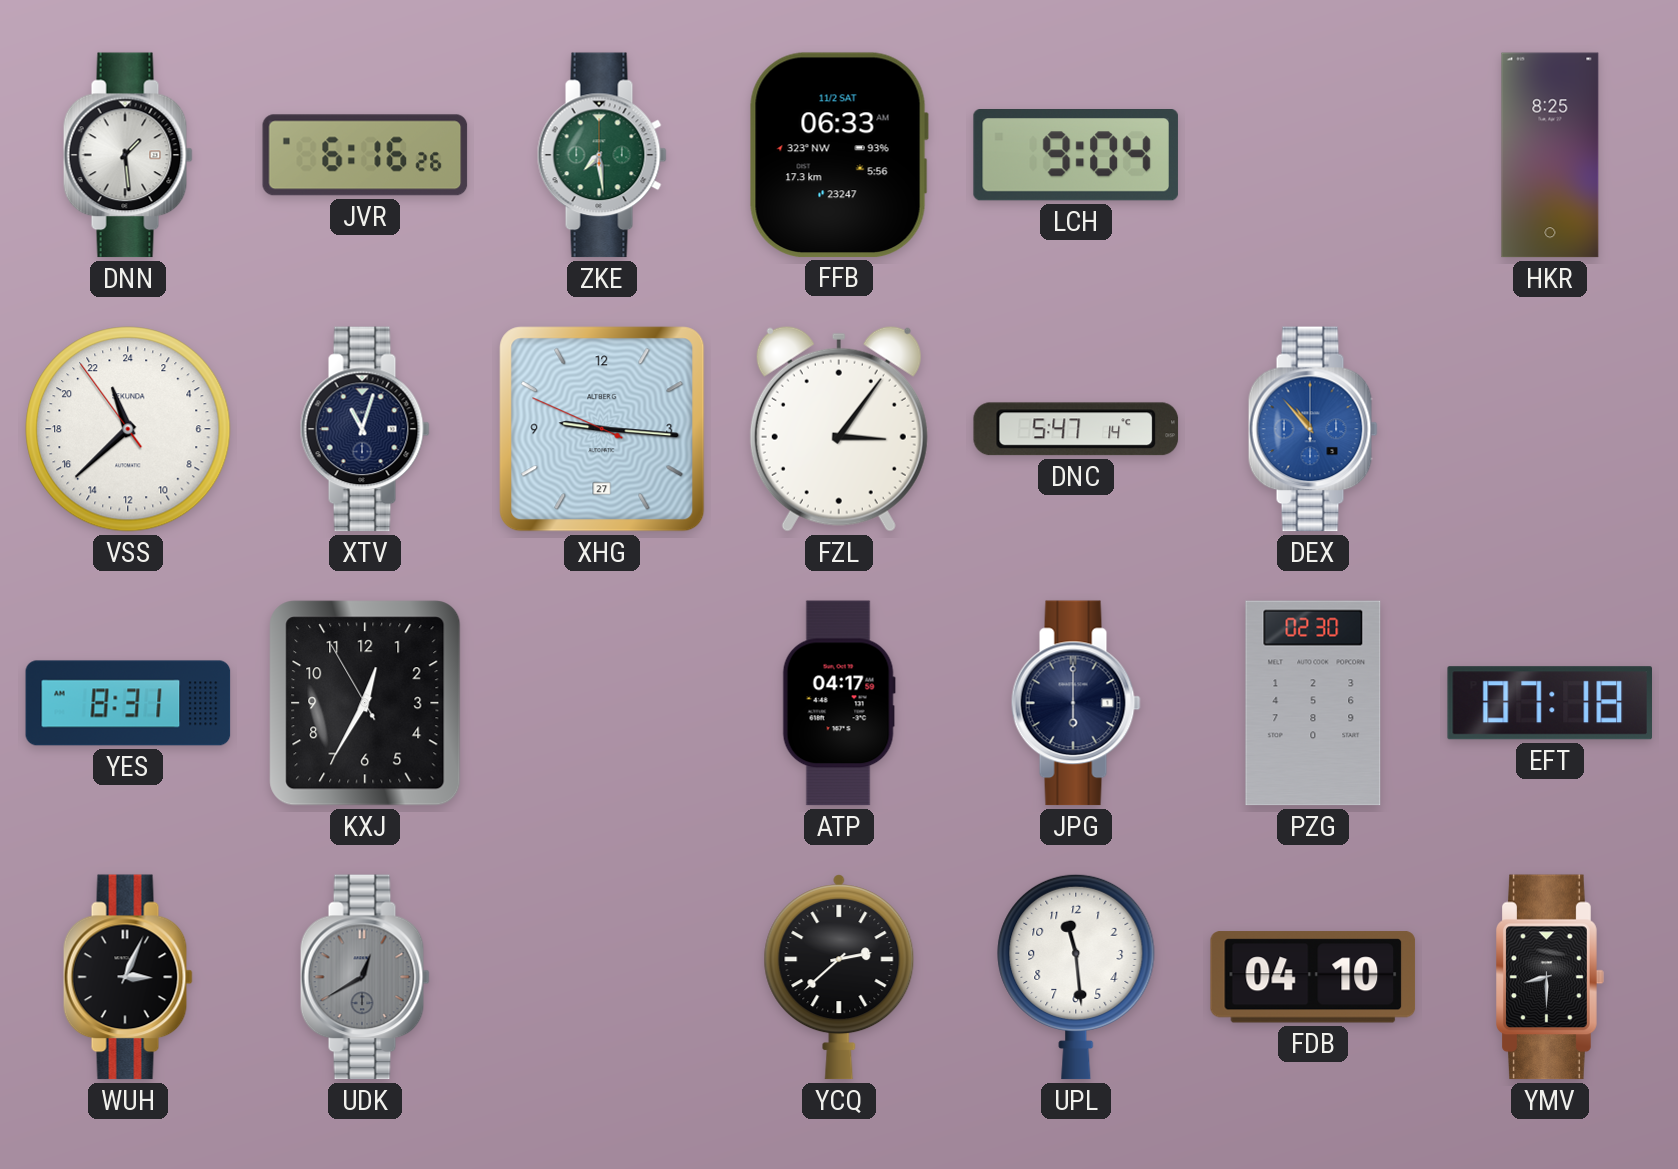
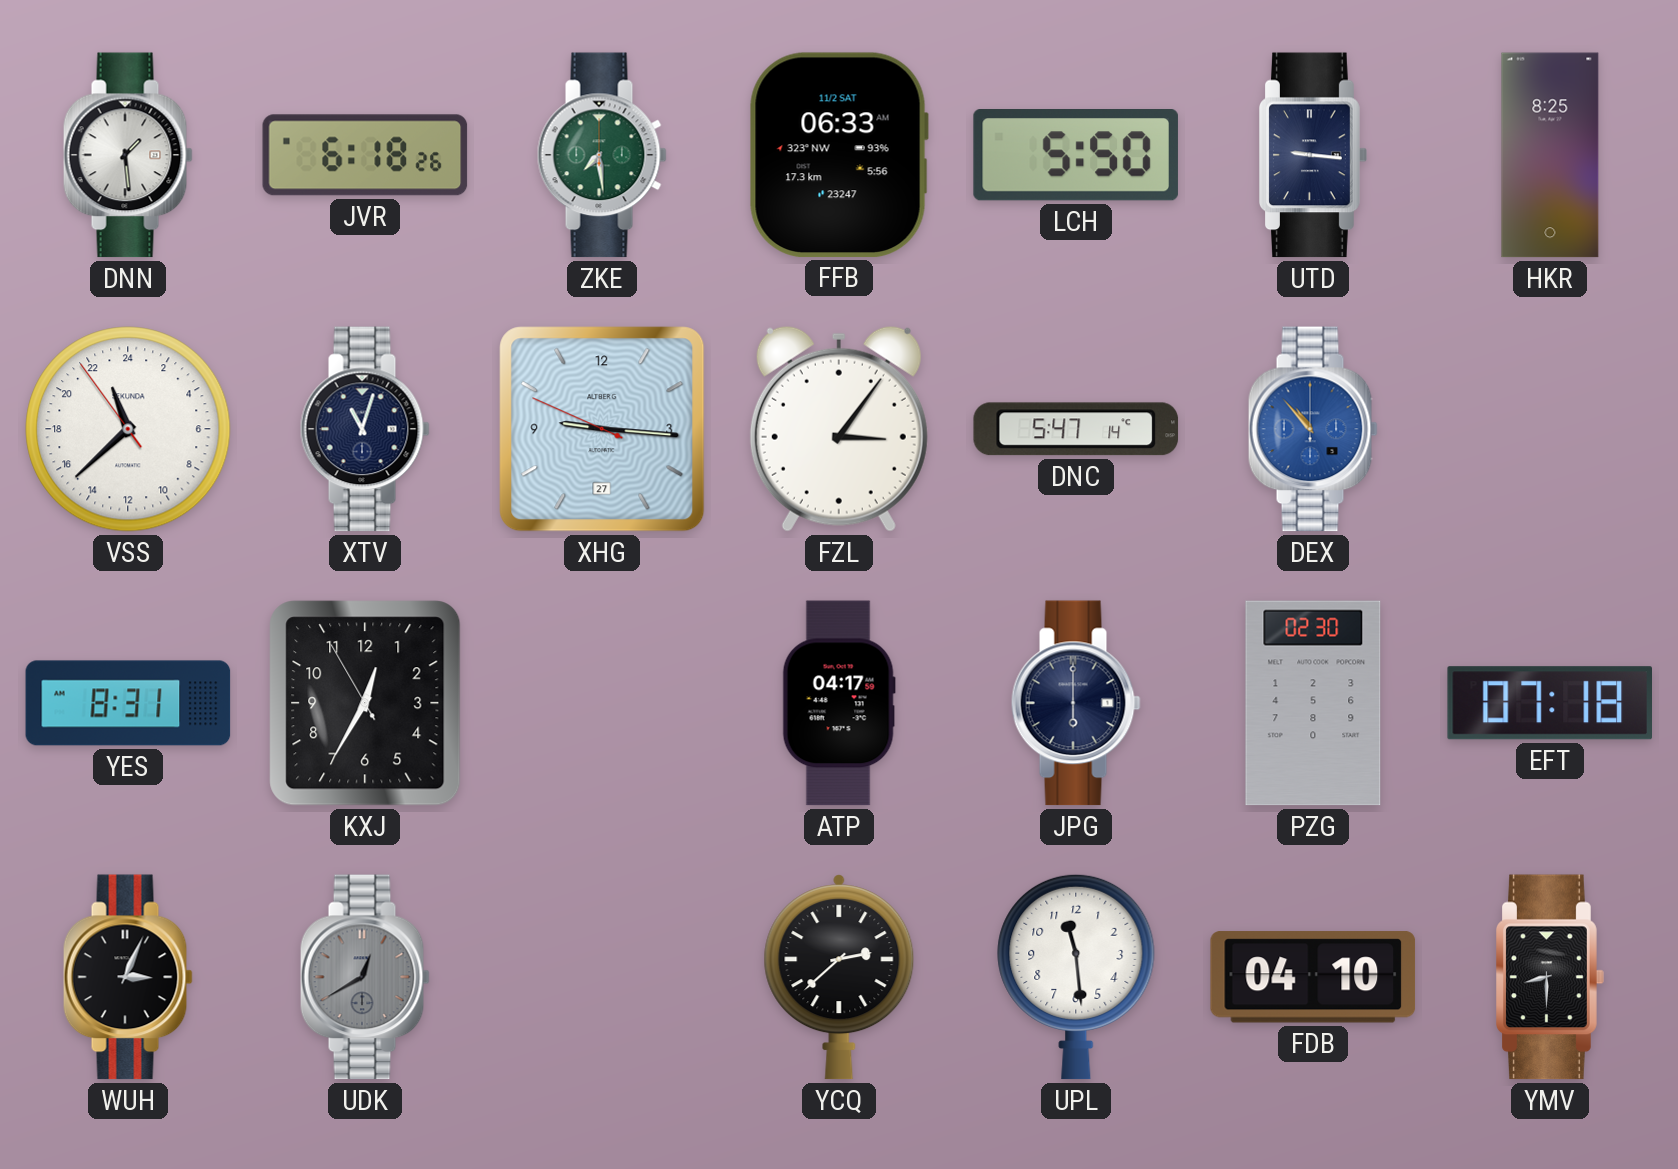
JVR: 6:16 -> 6:18
LCH: 9:04 -> 5:50
UTD: none -> 9:16
